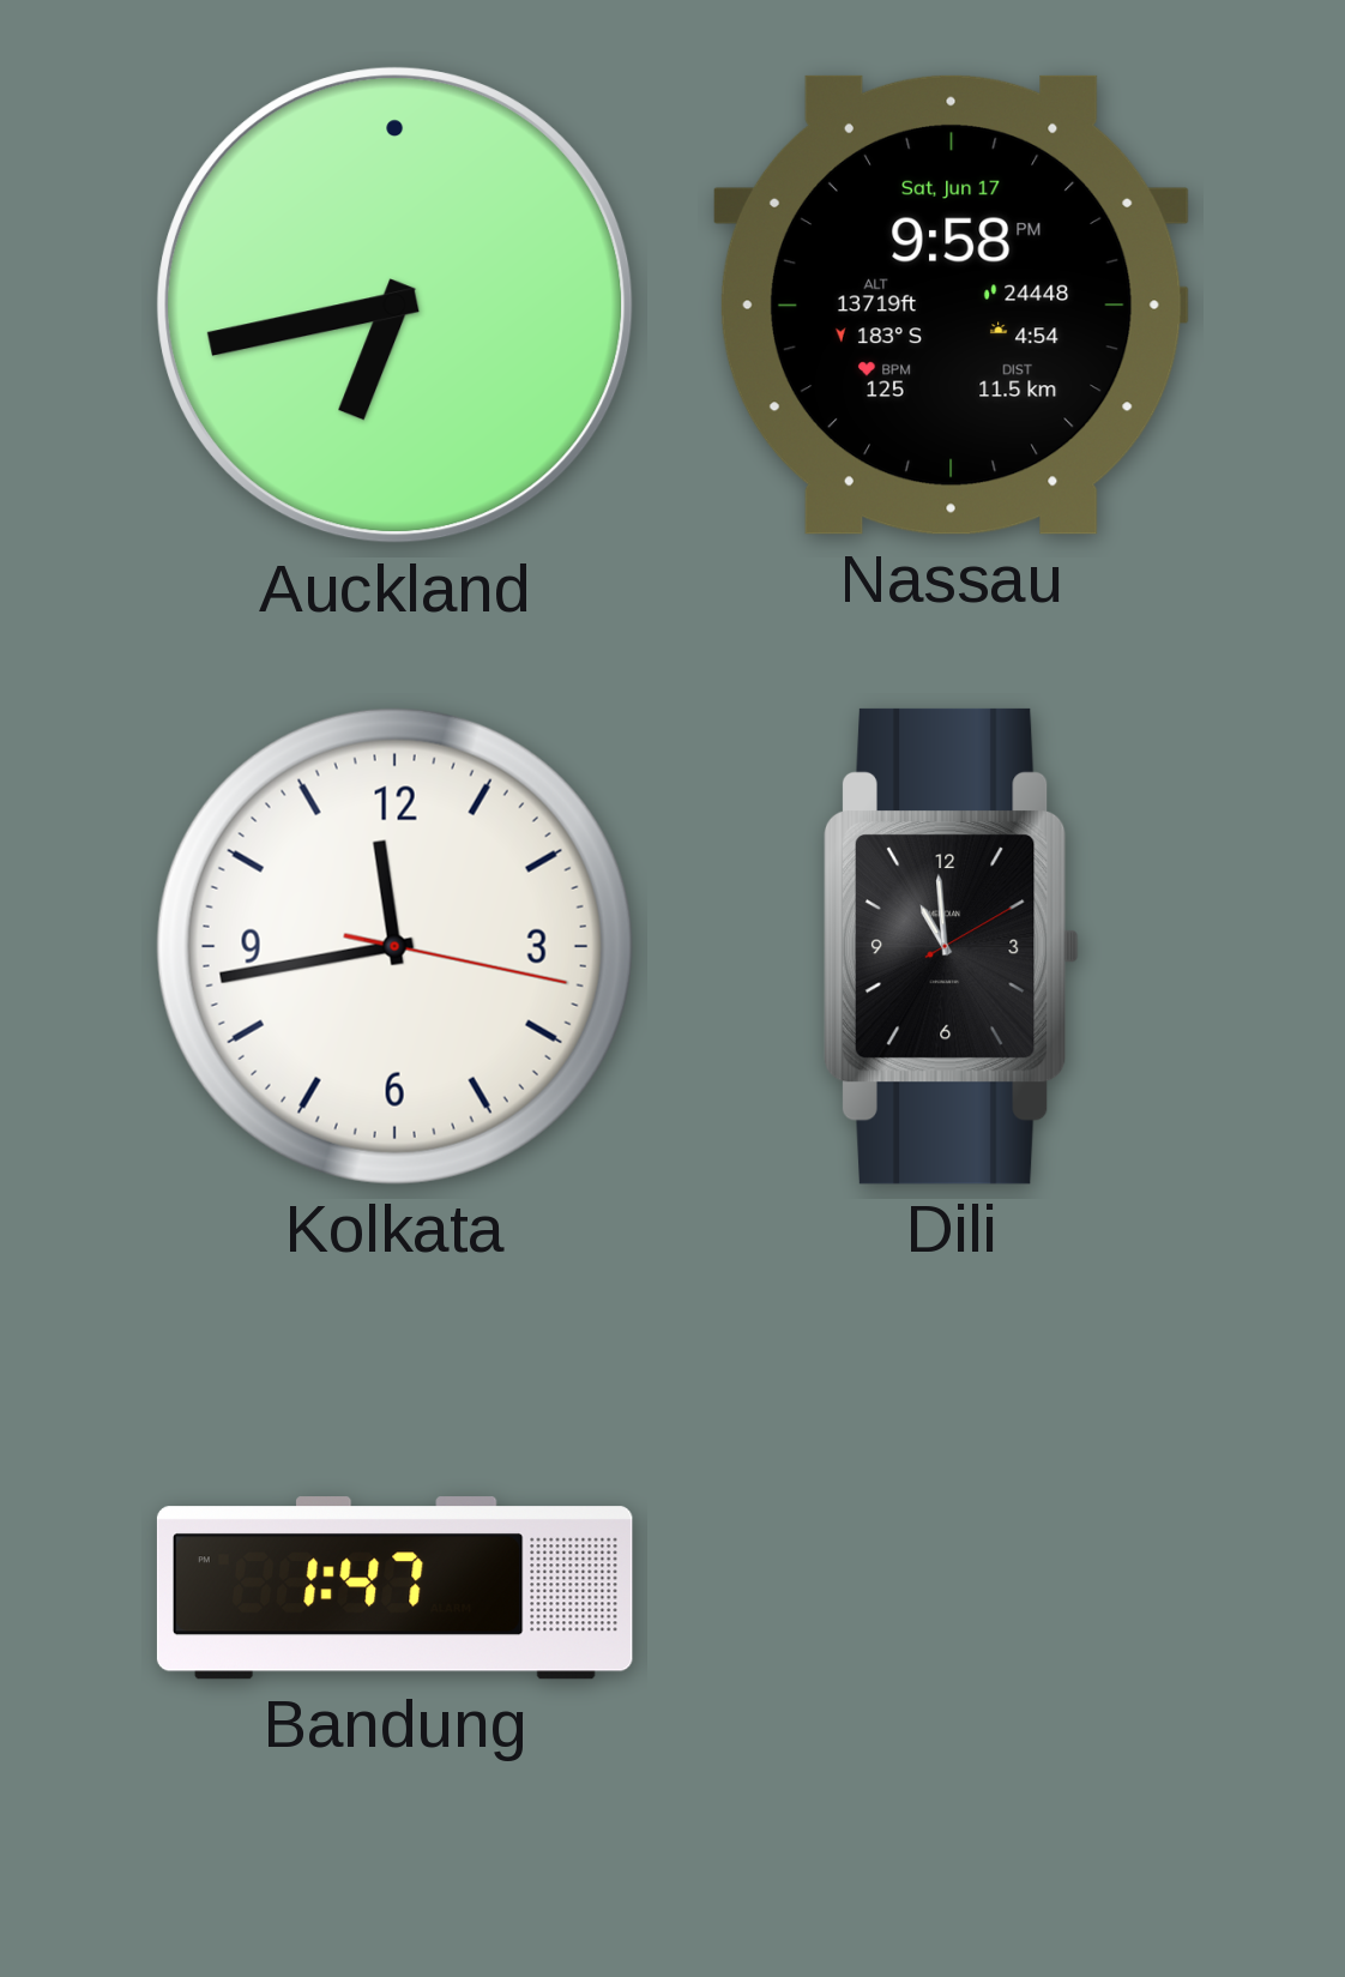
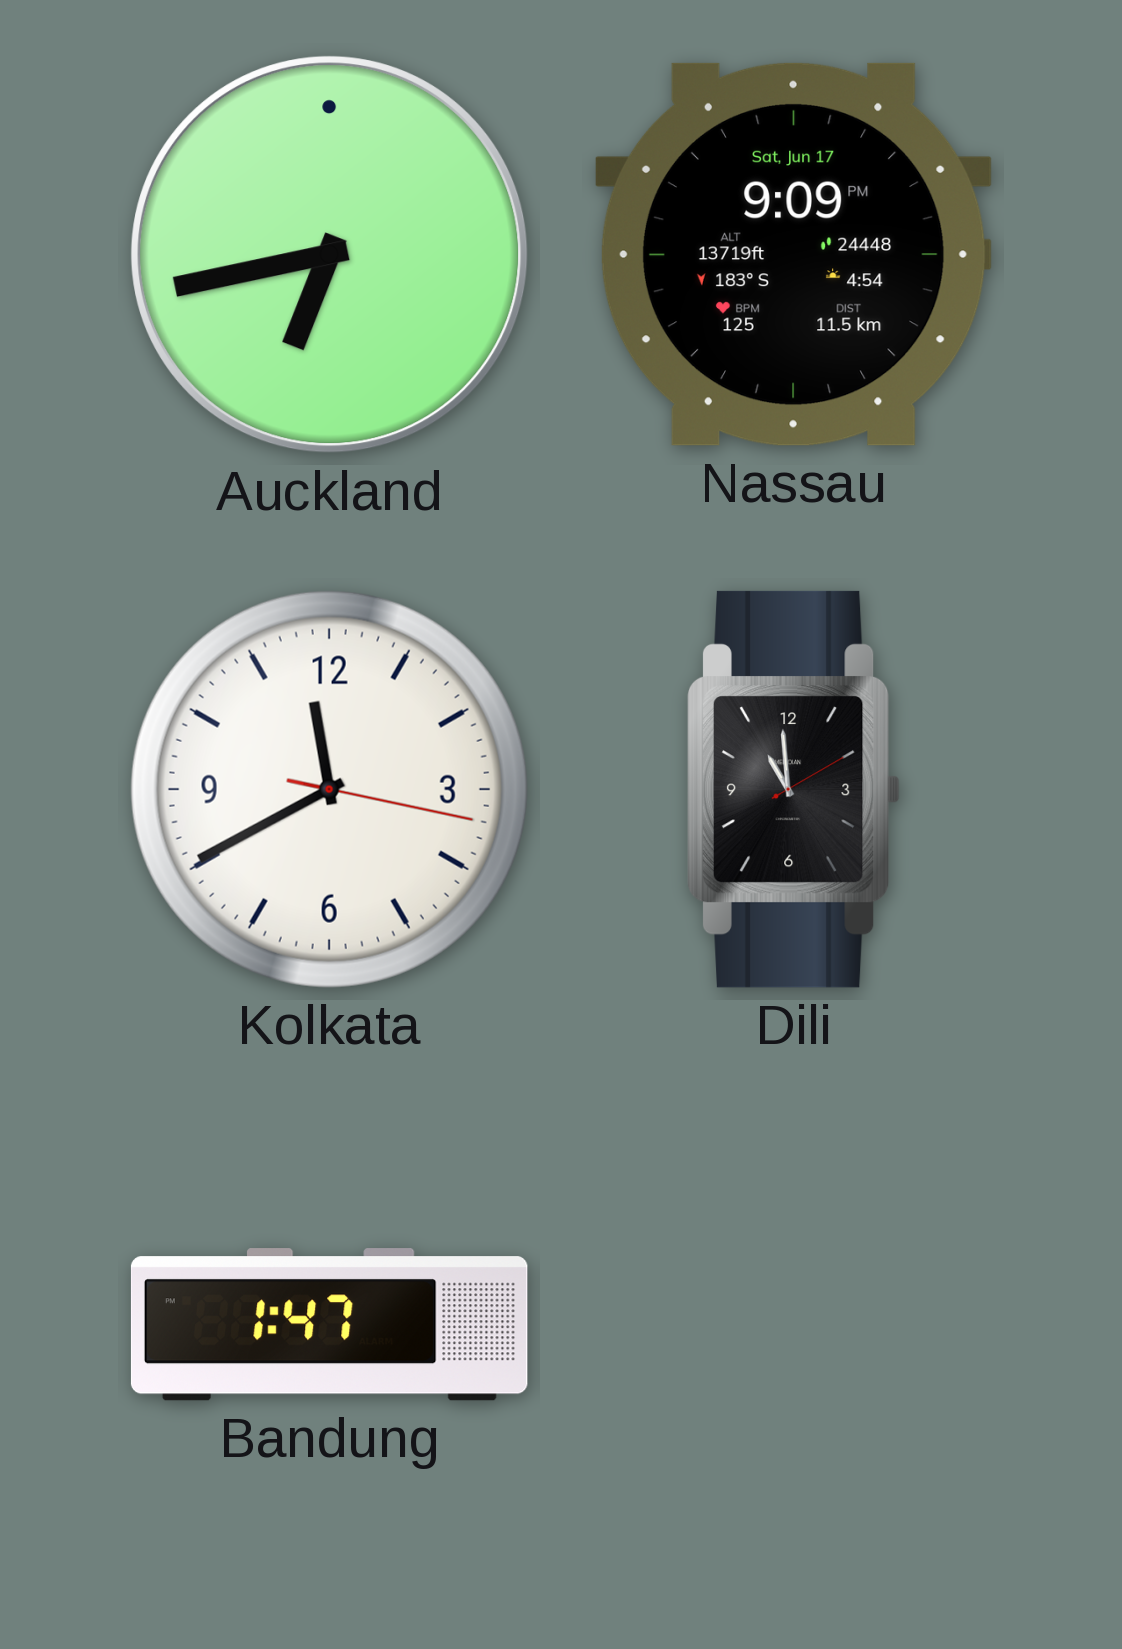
Nassau: 9:58 -> 9:09
Kolkata: 11:43 -> 11:40
